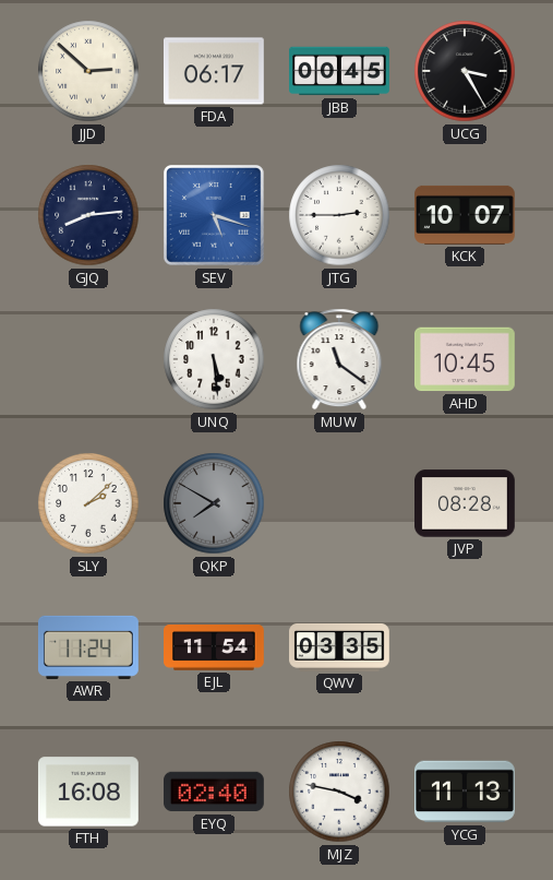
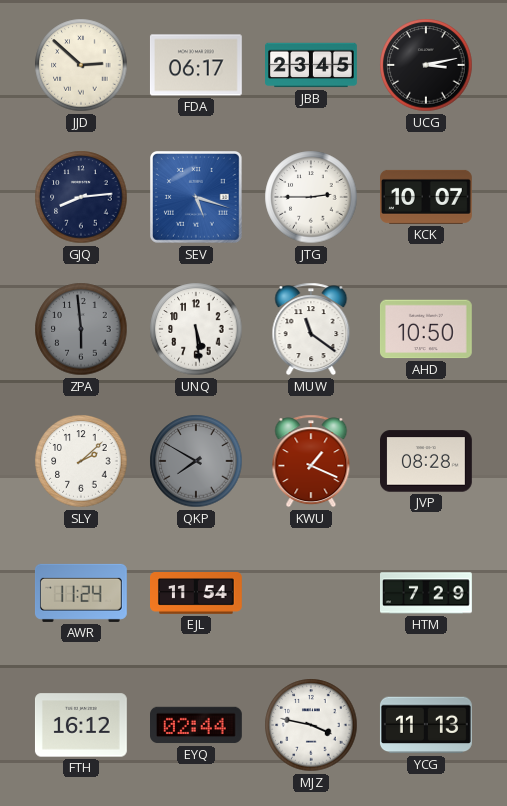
JBB: 00:45 -> 23:45
UCG: 3:25 -> 3:13
ZPA: none -> 5:59
AHD: 10:45 -> 10:50
KWU: none -> 1:19
QWV: 03:35 -> none
HTM: none -> 7:29
FTH: 16:08 -> 16:12
EYQ: 02:40 -> 02:44
